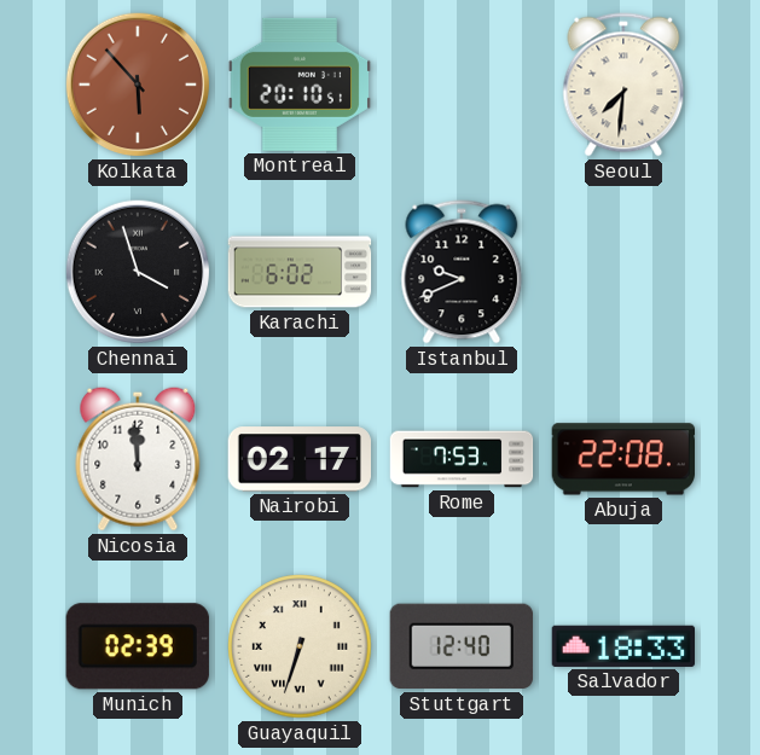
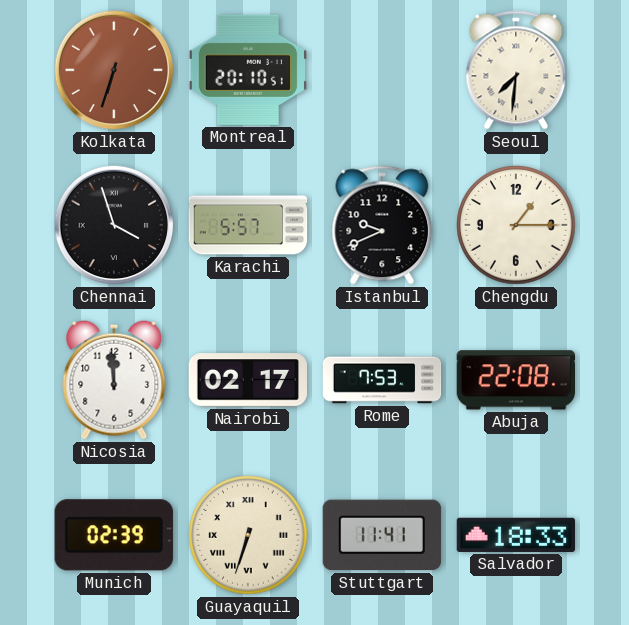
Kolkata: 5:53 -> 6:33
Karachi: 6:02 -> 5:57
Chengdu: none -> 1:15
Stuttgart: 12:40 -> 11:41
